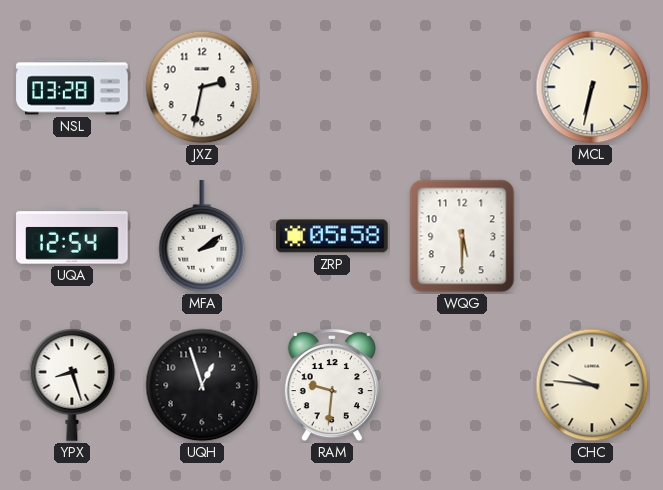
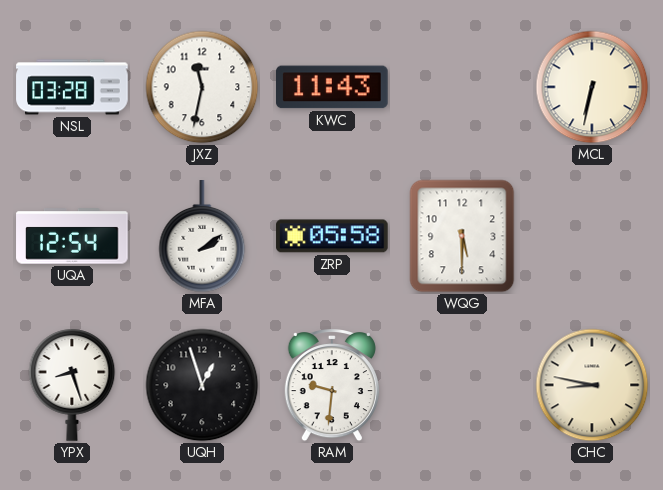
JXZ: 2:32 -> 11:32
KWC: none -> 11:43
CHC: 9:46 -> 8:47
